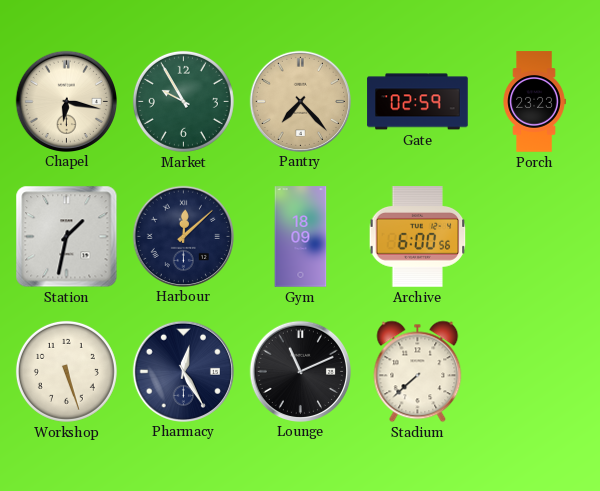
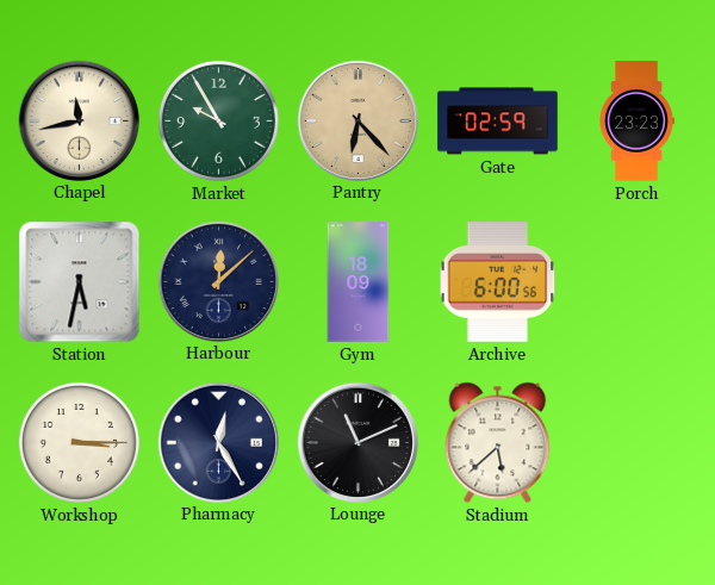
Chapel: 6:17 -> 11:43
Pantry: 7:23 -> 6:23
Station: 1:32 -> 5:32
Workshop: 5:27 -> 3:15
Stadium: 7:38 -> 5:38
